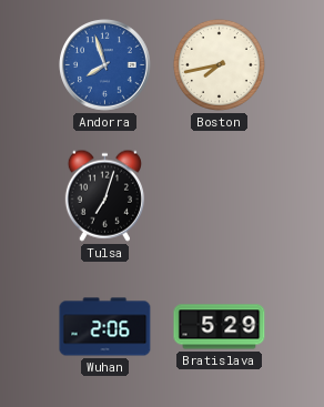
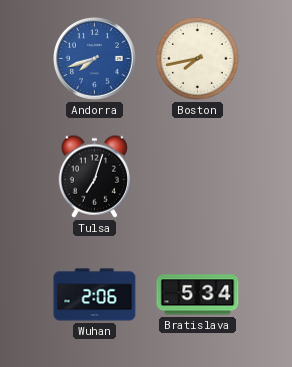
Andorra: 7:57 -> 7:42
Bratislava: 5:29 -> 5:34
